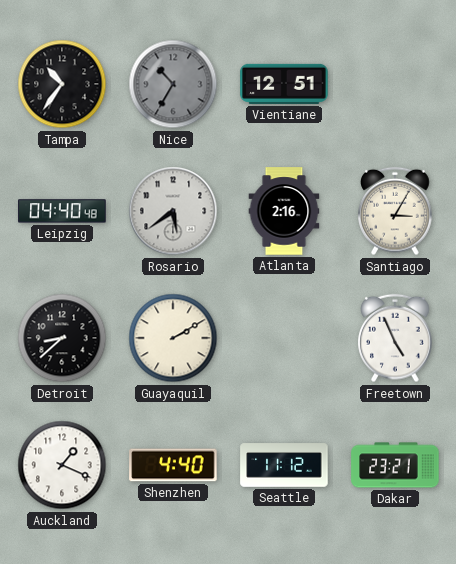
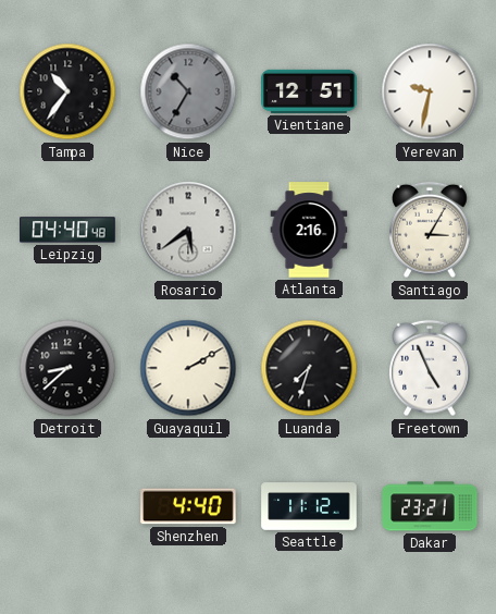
Yerevan: none -> 9:32
Luanda: none -> 7:33
Auckland: 1:19 -> none
